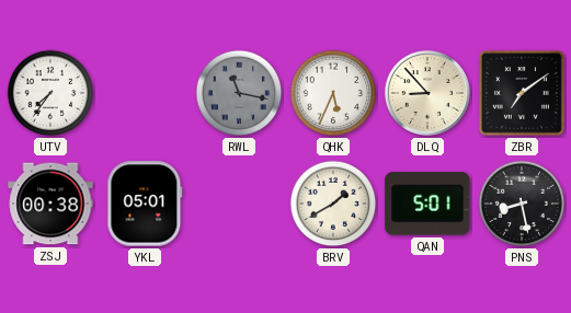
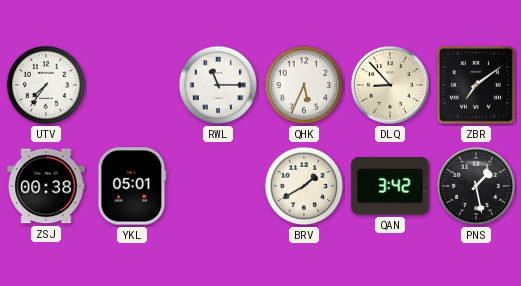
RWL: 11:17 -> 11:15
RWL dial: grey -> white
QAN: 5:01 -> 3:42
PNS: 8:28 -> 1:28
